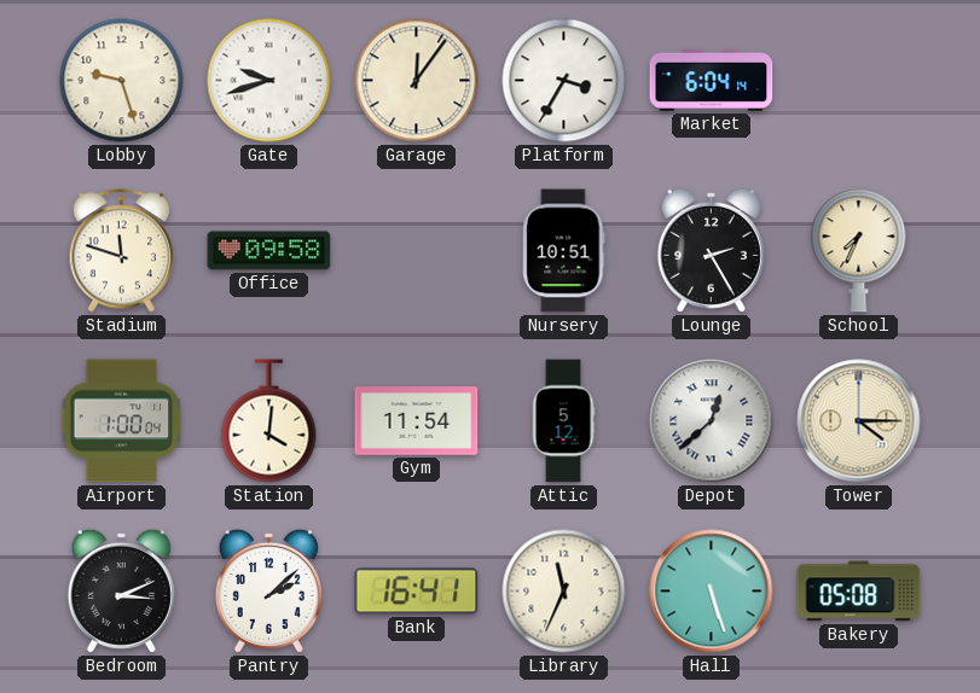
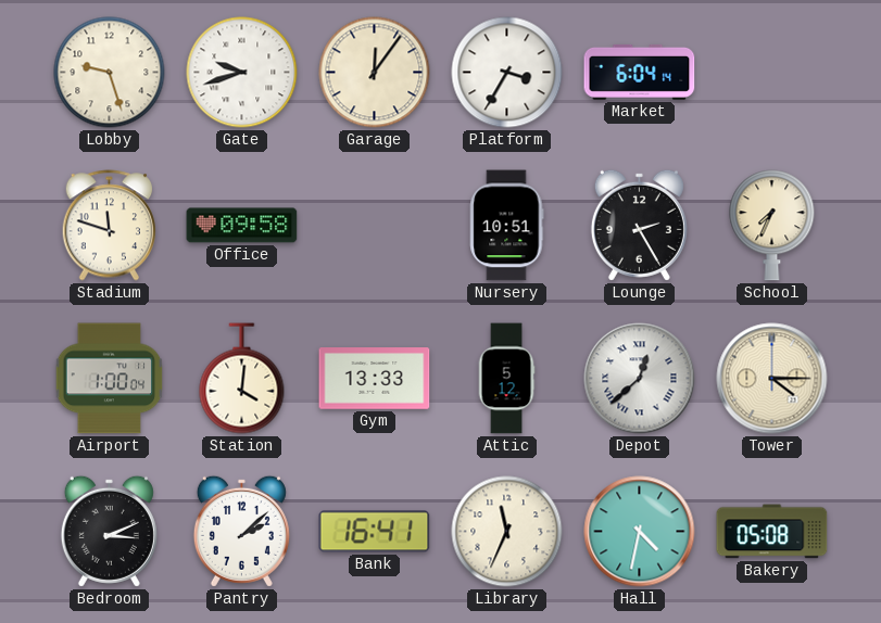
Gym: 11:54 -> 13:33
Hall: 5:27 -> 4:32
